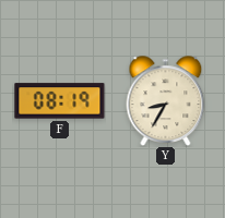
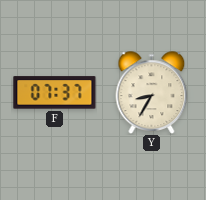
F: 08:19 -> 07:37
